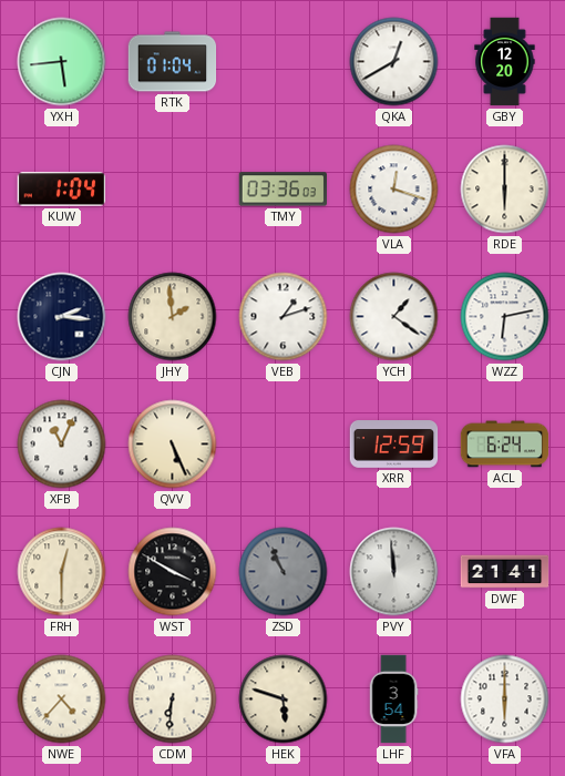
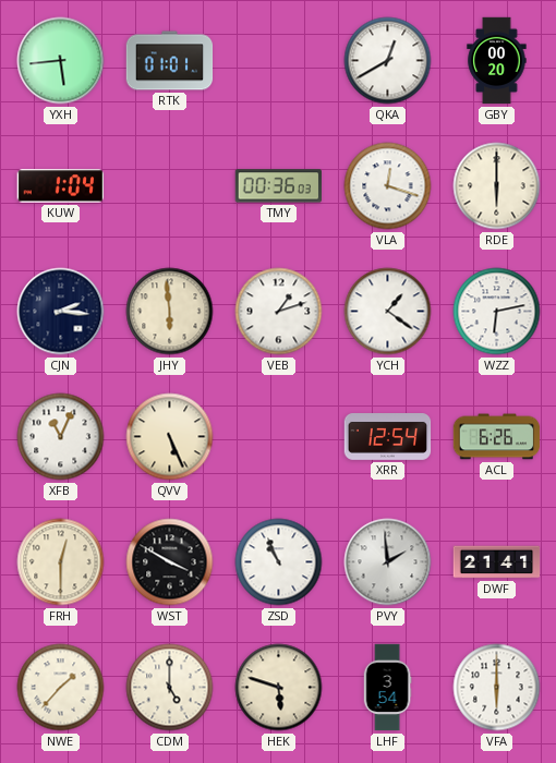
RTK: 01:04 -> 01:01
GBY: 12:20 -> 00:20
TMY: 03:36 -> 00:36
JHY: 1:59 -> 5:59
XRR: 12:59 -> 12:54
ACL: 6:24 -> 6:26
ZSD dial: grey -> white
PVY: 11:59 -> 1:59
NWE: 4:37 -> 1:37
CDM: 6:31 -> 5:00
